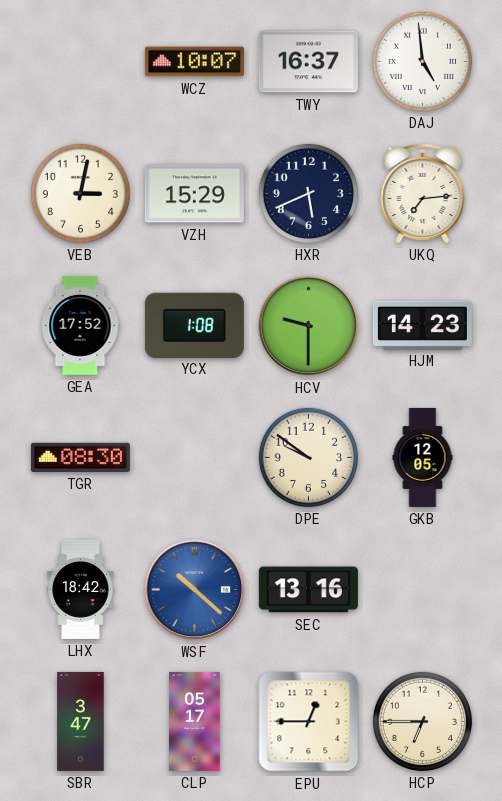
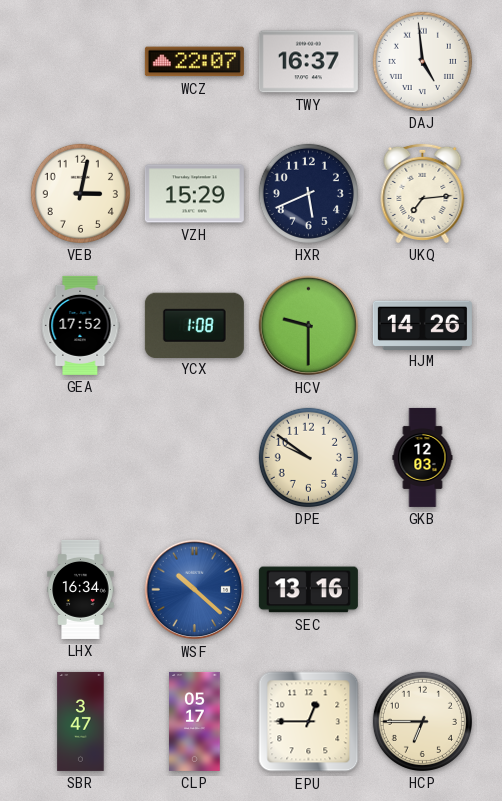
WCZ: 10:07 -> 22:07
HJM: 14:23 -> 14:26
TGR: 08:30 -> none
GKB: 12:05 -> 12:03
LHX: 18:42 -> 16:34
